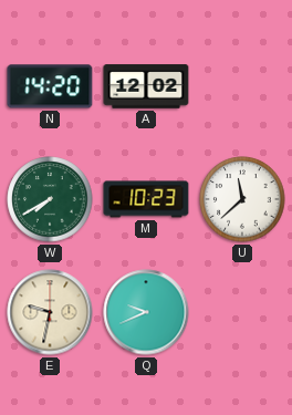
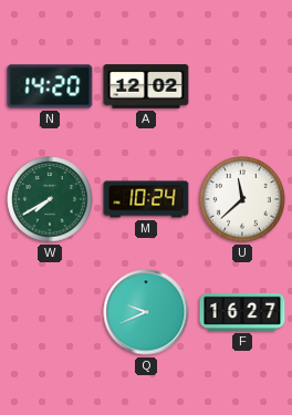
M: 10:23 -> 10:24
E: 9:32 -> none
F: none -> 16:27
